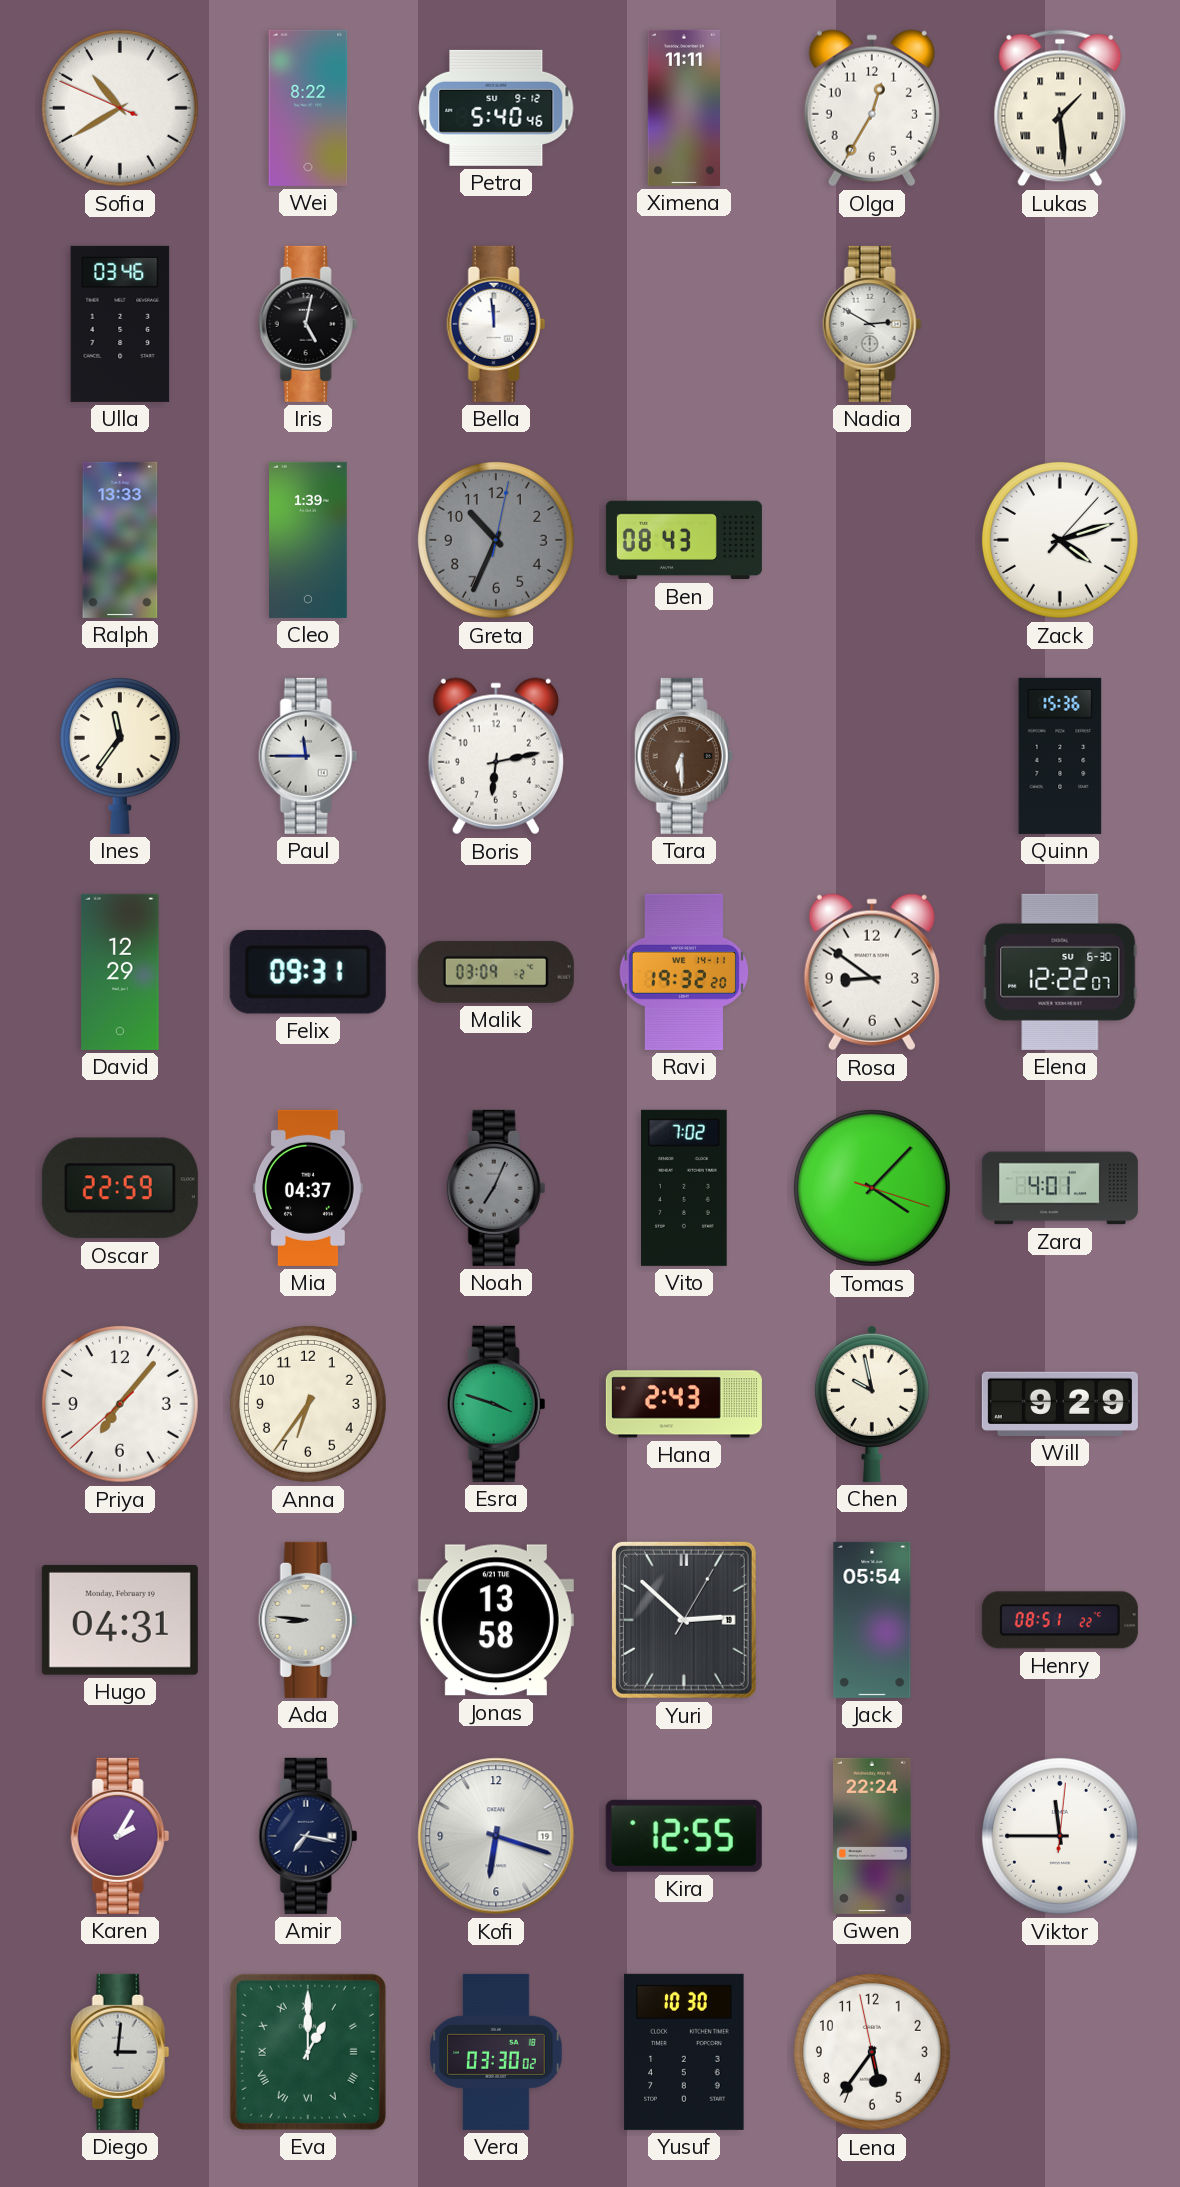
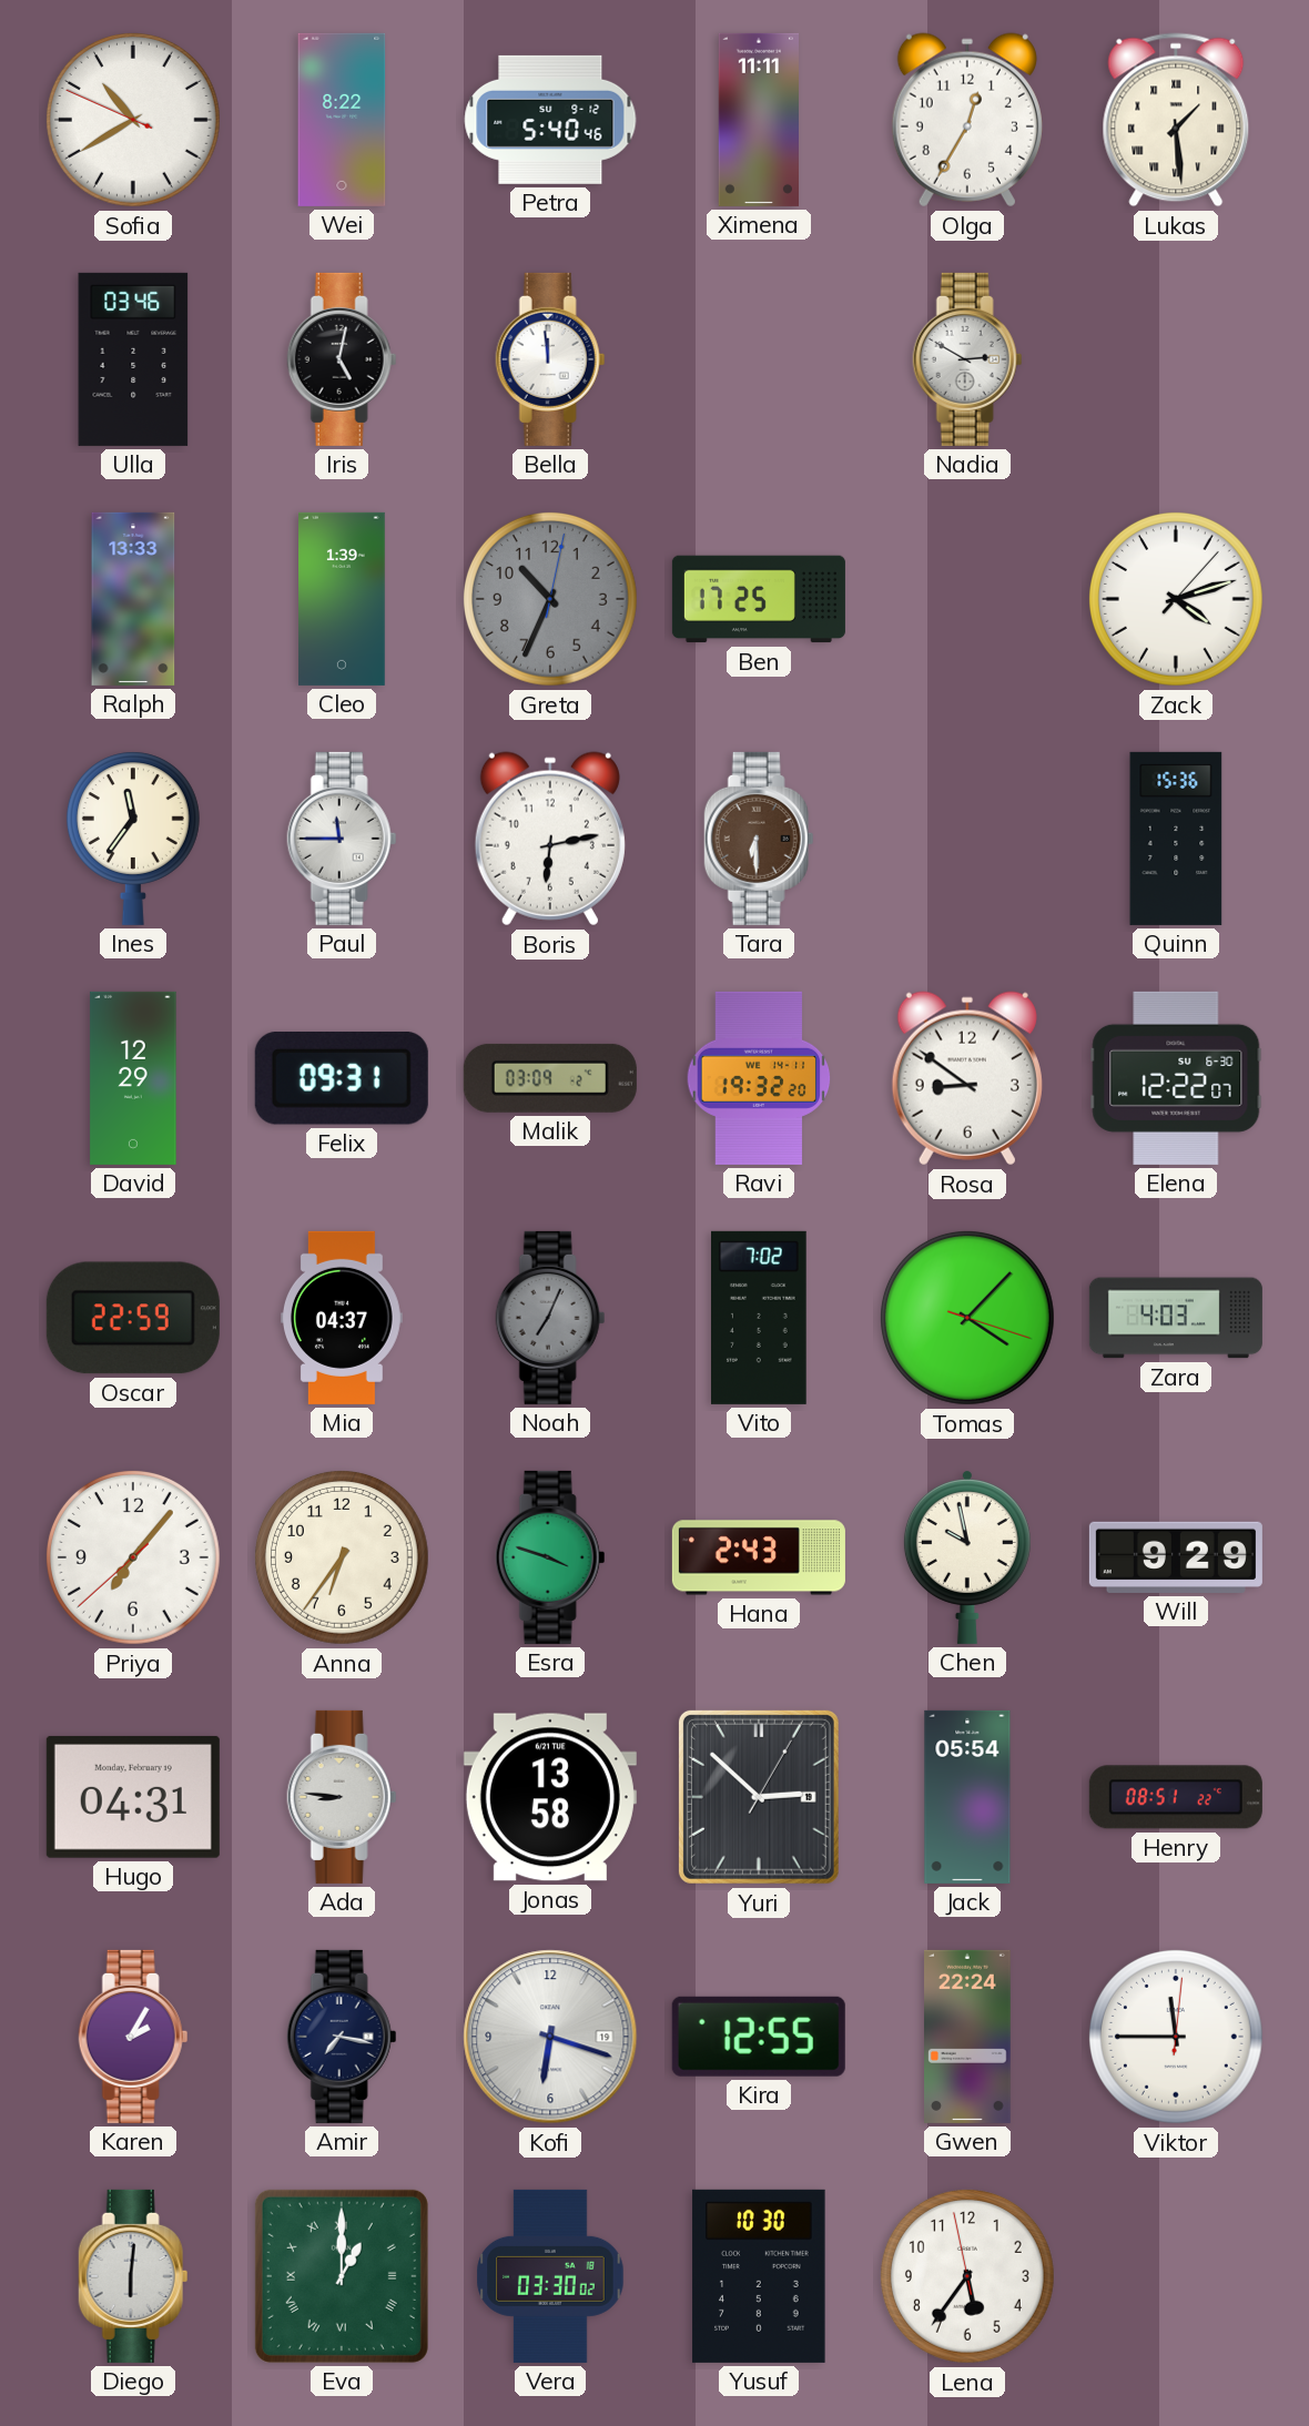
Ben: 08:43 -> 17:25
Zara: 4:01 -> 4:03
Diego: 3:01 -> 6:01
